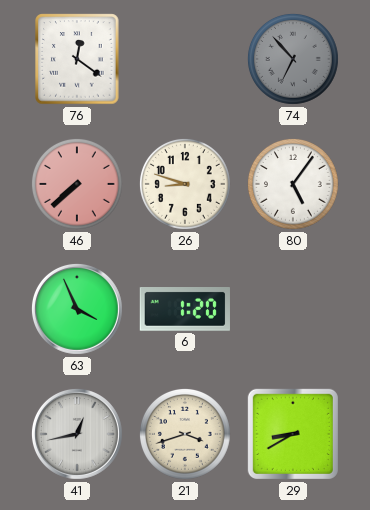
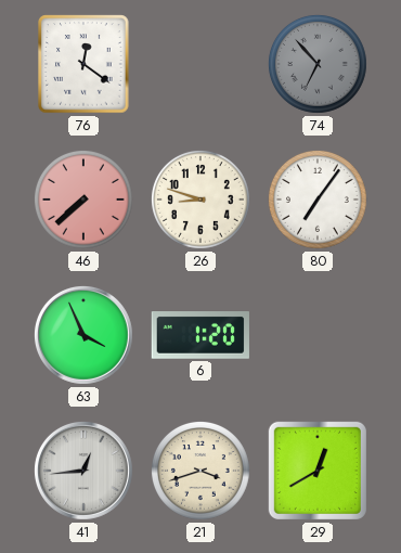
80: 5:06 -> 7:06
41: 12:43 -> 12:44
29: 8:40 -> 12:40
